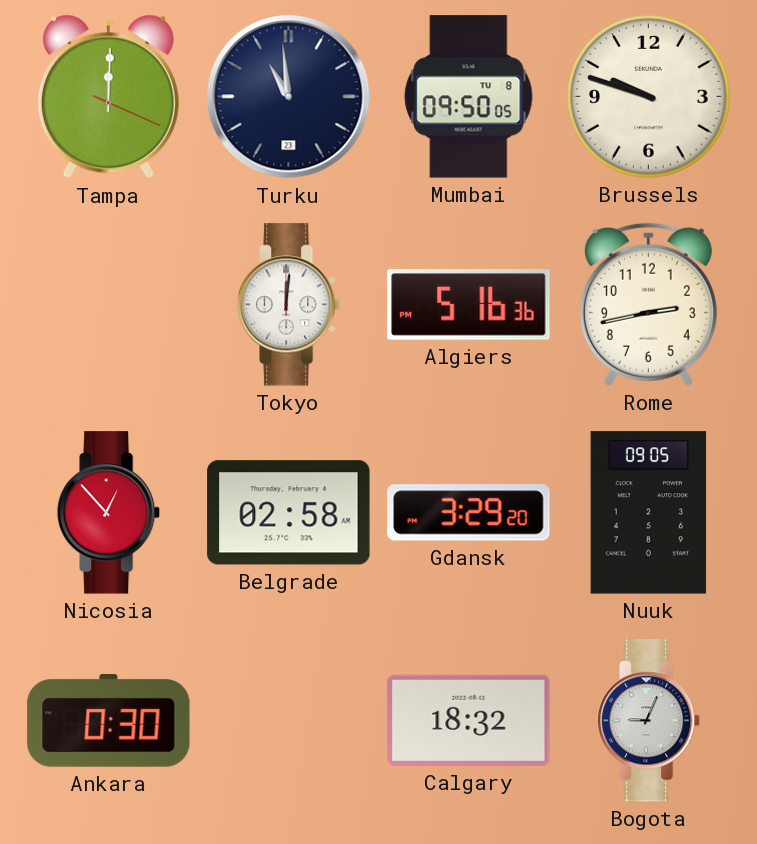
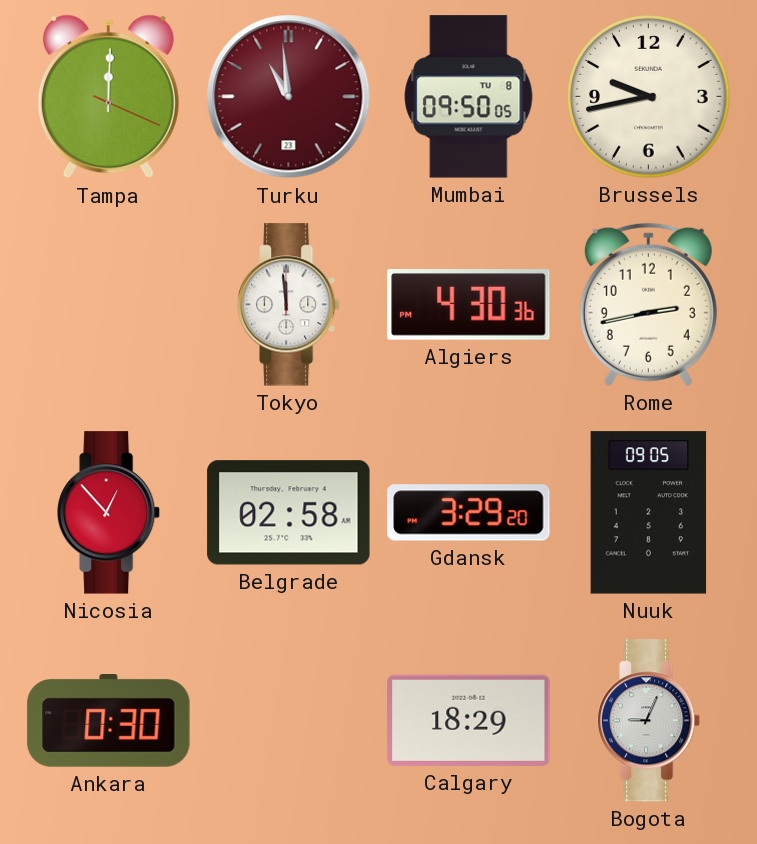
Turku dial: navy -> burgundy
Brussels: 9:48 -> 9:43
Tokyo: 12:01 -> 11:59
Algiers: 5:16 -> 4:30
Calgary: 18:32 -> 18:29
